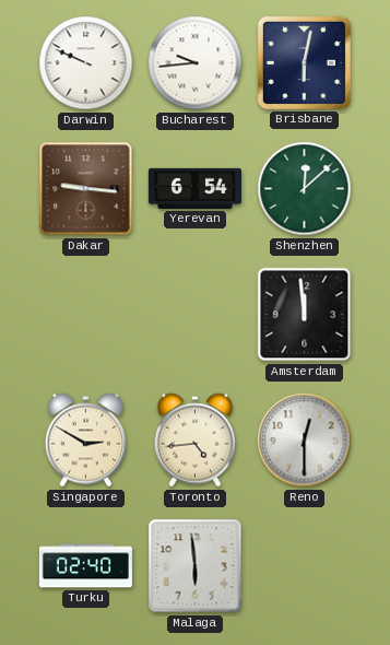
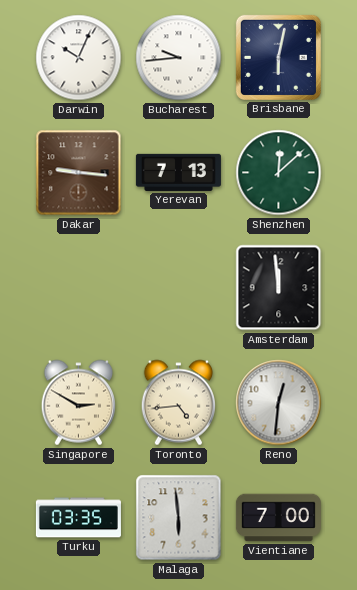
Darwin: 9:49 -> 10:04
Yerevan: 6:54 -> 7:13
Reno: 12:30 -> 12:31
Turku: 02:40 -> 03:35
Vientiane: none -> 7:00
